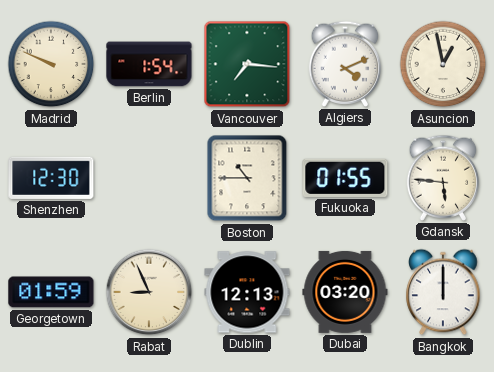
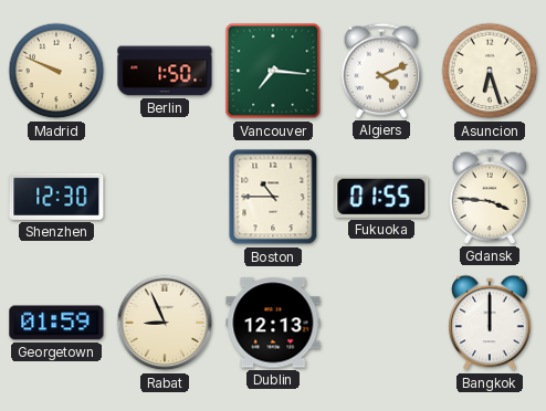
Berlin: 1:54 -> 1:50
Asuncion: 12:58 -> 6:27
Gdansk: 5:46 -> 3:46
Dubai: 03:20 -> none
